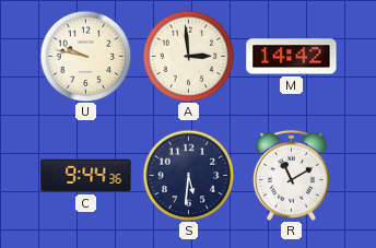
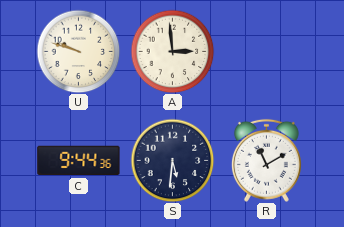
U: 9:47 -> 9:48
M: 14:42 -> none
